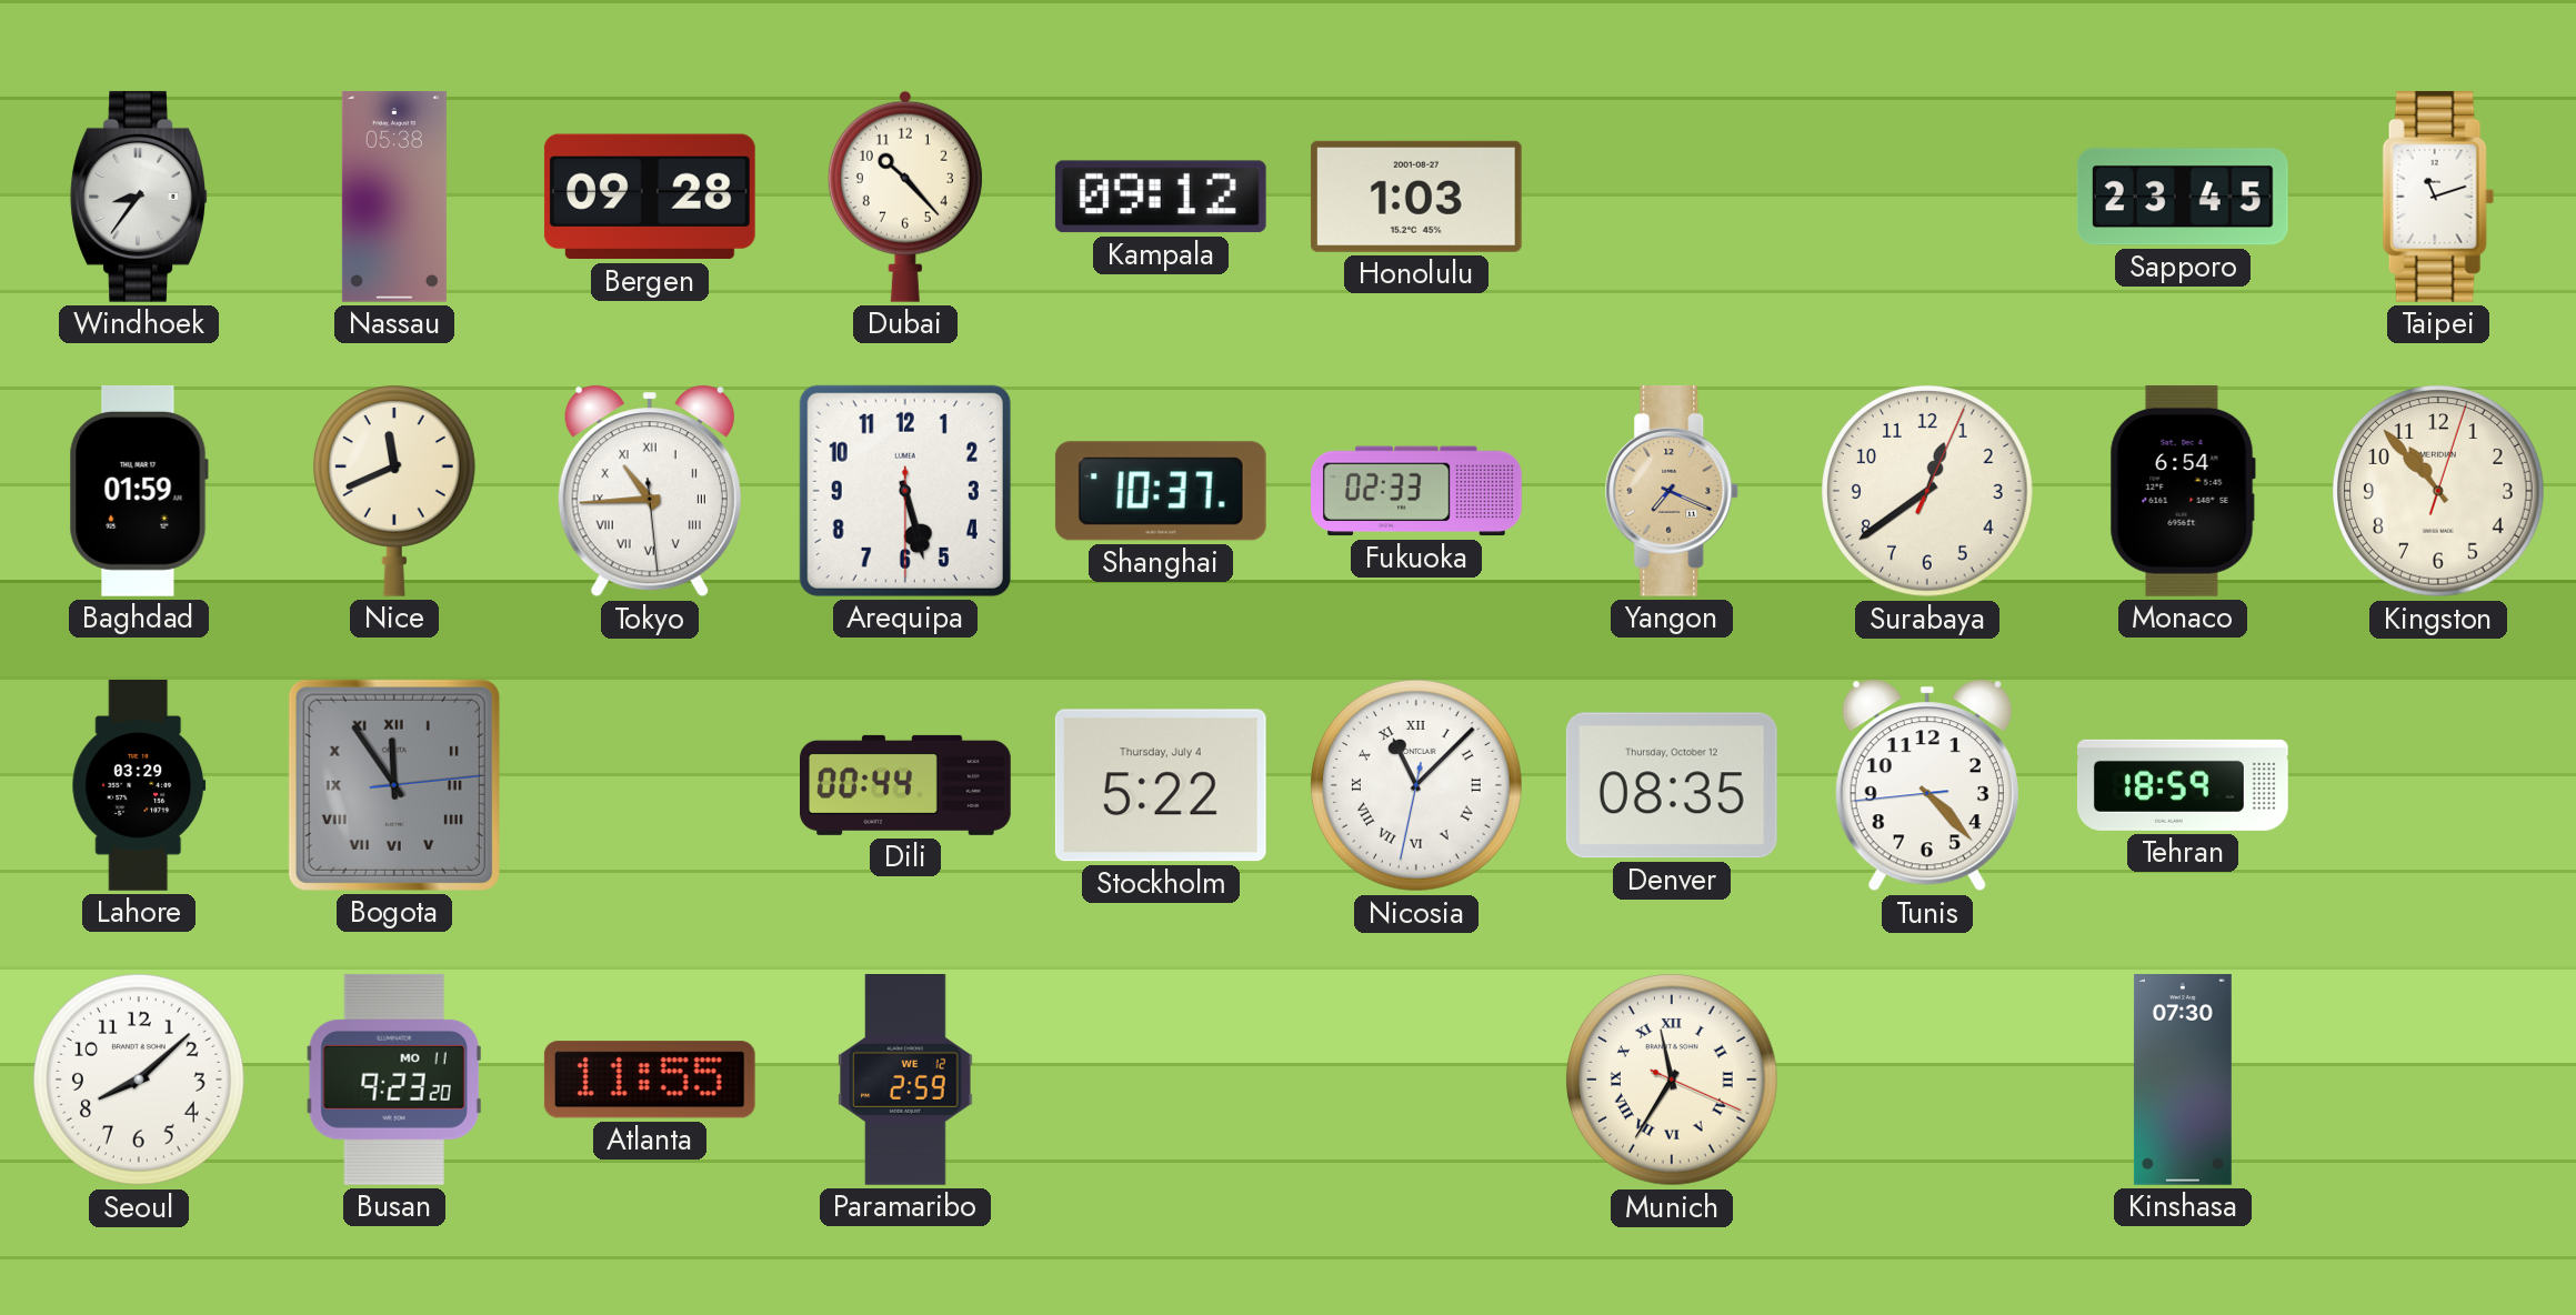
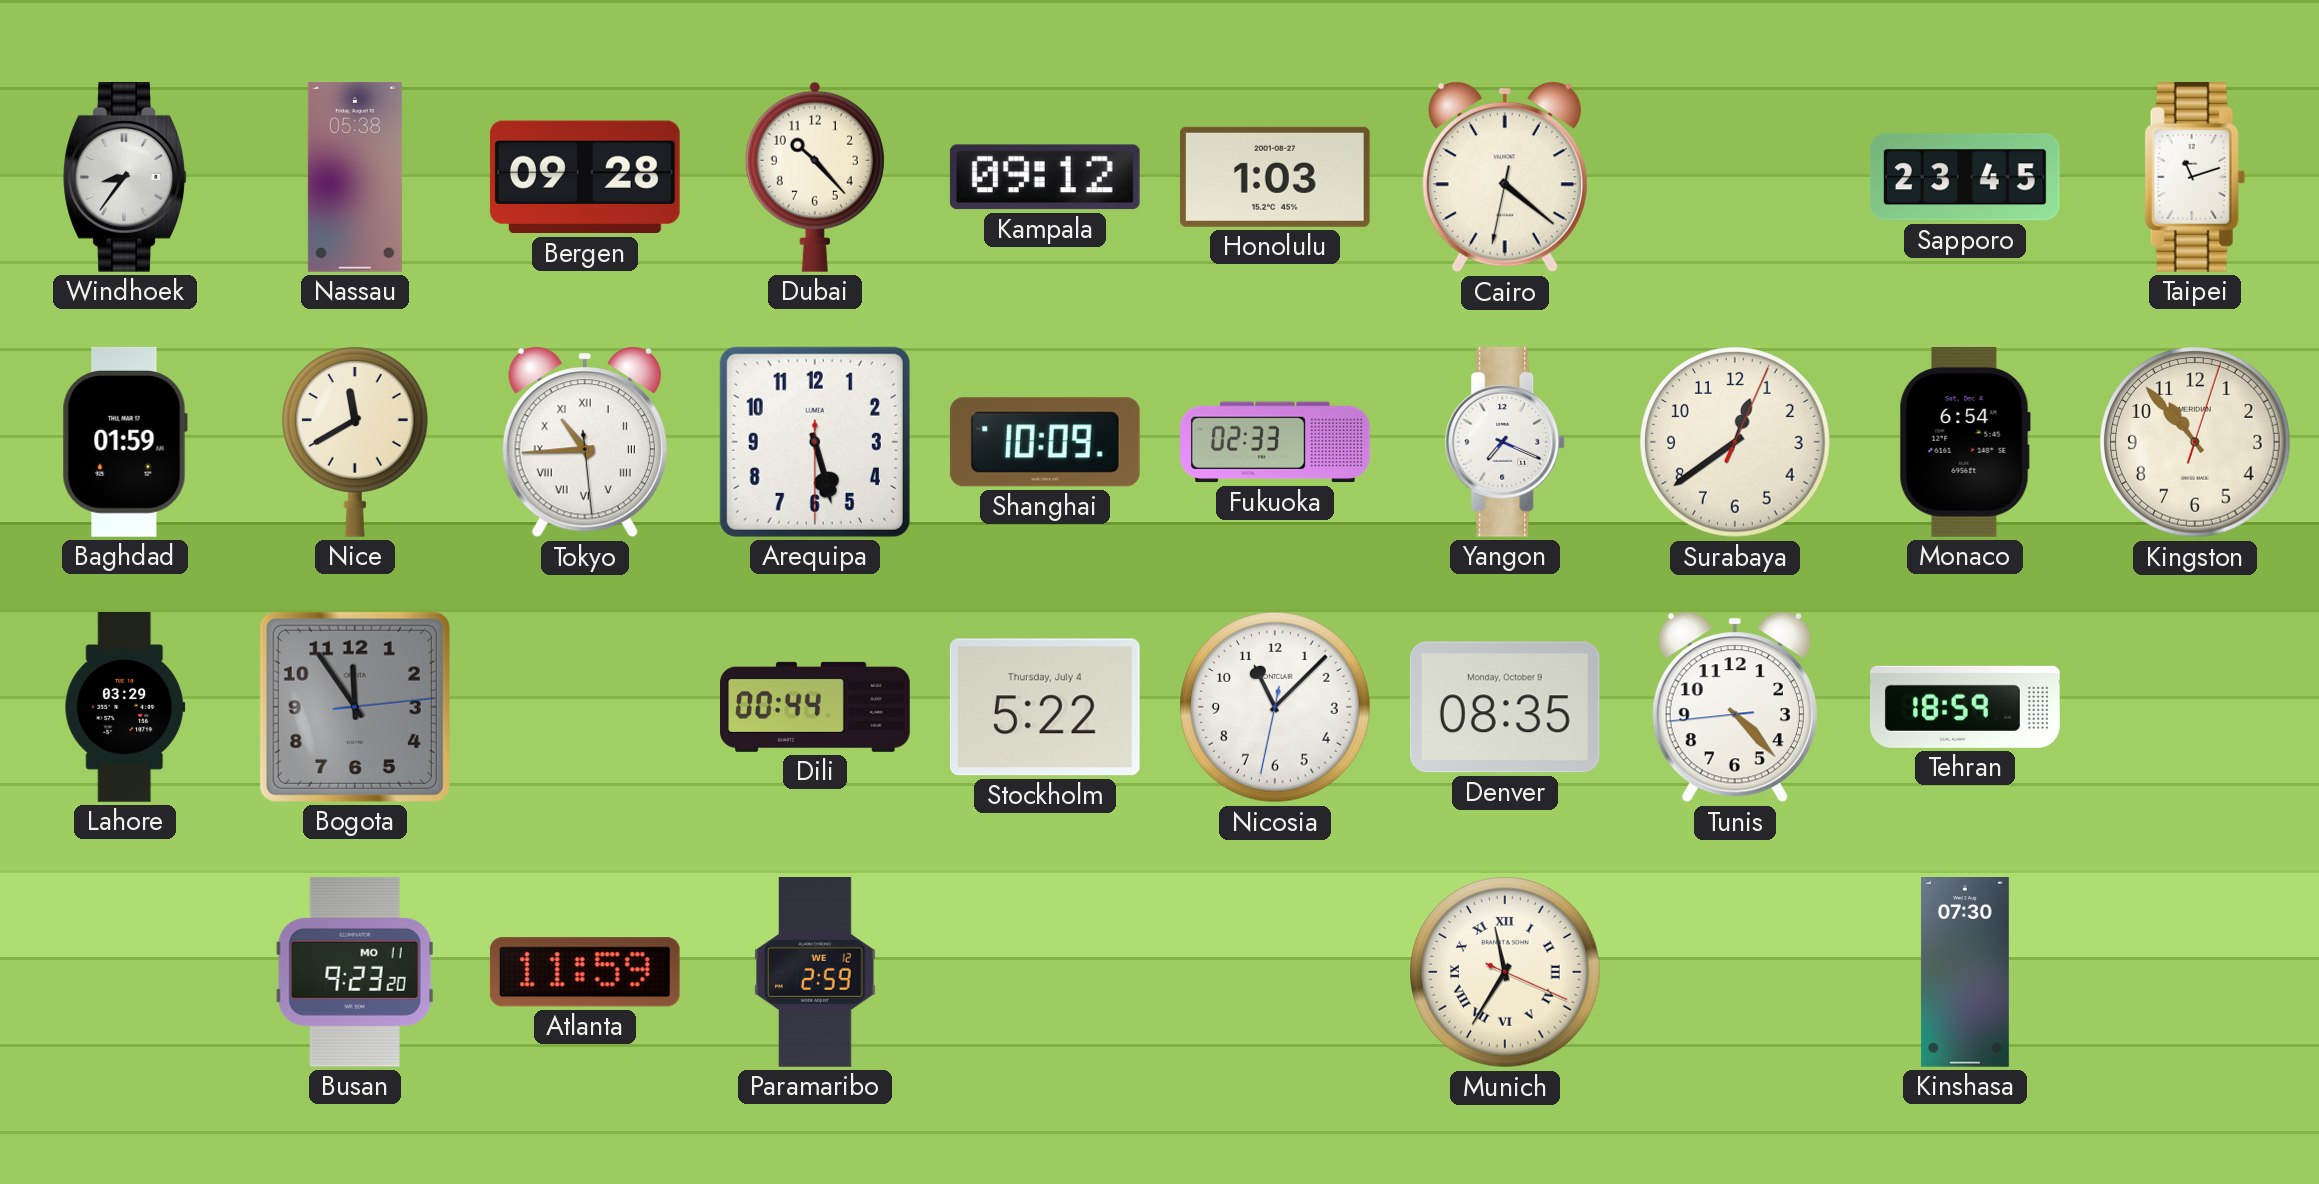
Cairo: none -> 4:21
Nice: 11:41 -> 11:40
Shanghai: 10:37 -> 10:09
Yangon dial: champagne -> white
Bogota numerals: Roman -> Arabic
Nicosia numerals: Roman -> Arabic
Denver date: Thursday, October 12 -> Monday, October 9
Seoul: 8:08 -> none
Atlanta: 11:55 -> 11:59
